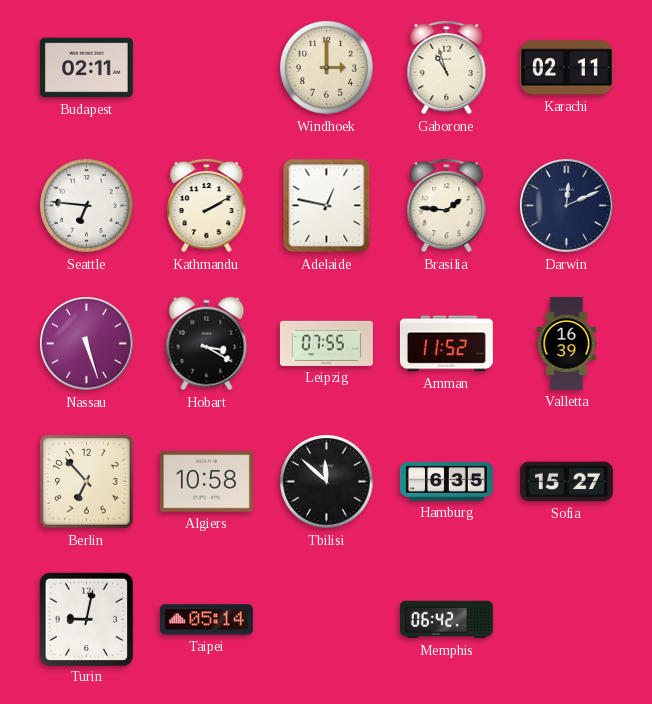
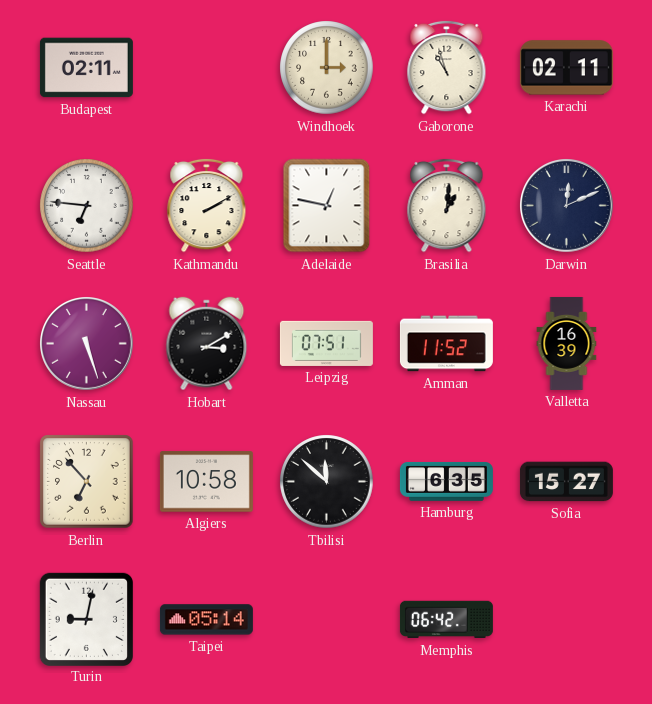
Brasilia: 1:46 -> 1:01
Hobart: 3:20 -> 3:10
Leipzig: 07:55 -> 07:51
